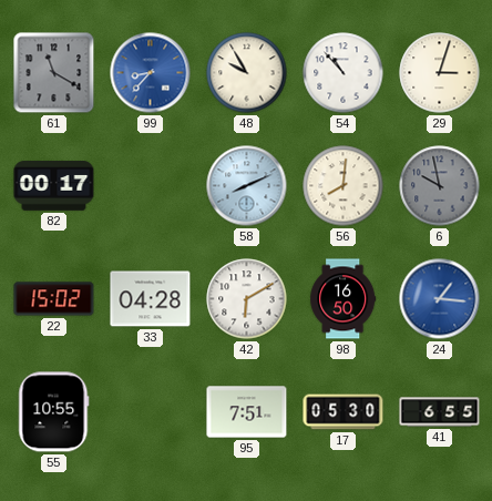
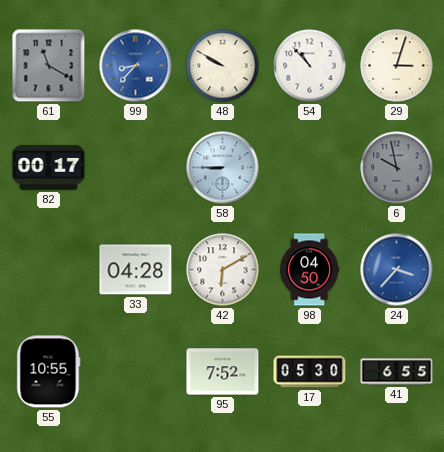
48: 9:55 -> 9:50
58: 8:11 -> 8:45
56: 8:01 -> none
22: 15:02 -> none
98: 16:50 -> 04:50
24: 1:16 -> 3:37
95: 7:51 -> 7:52
